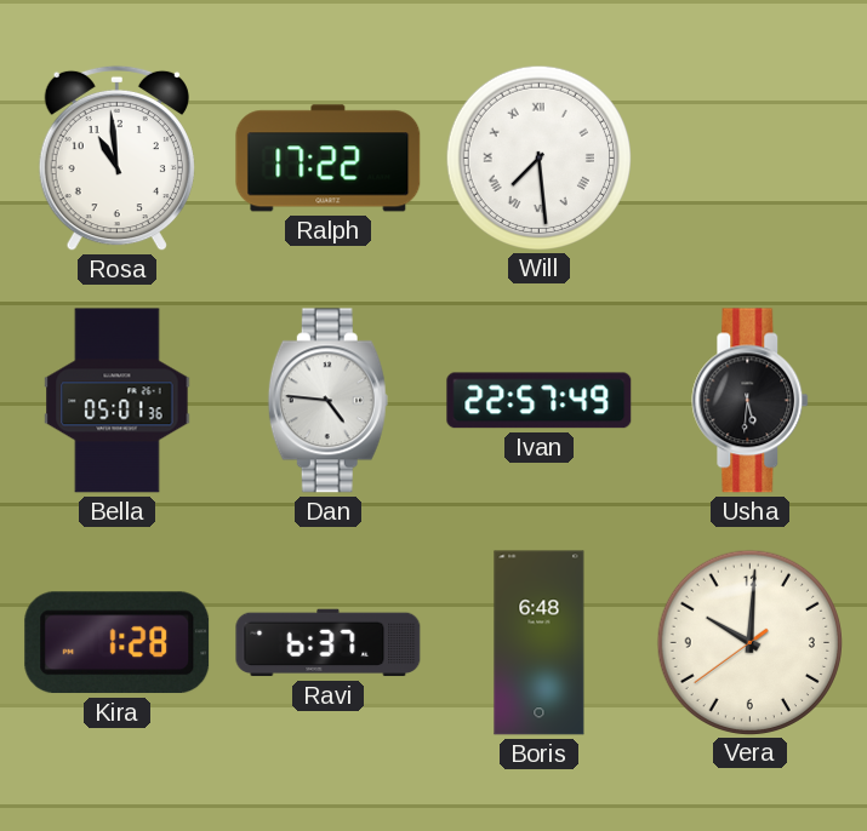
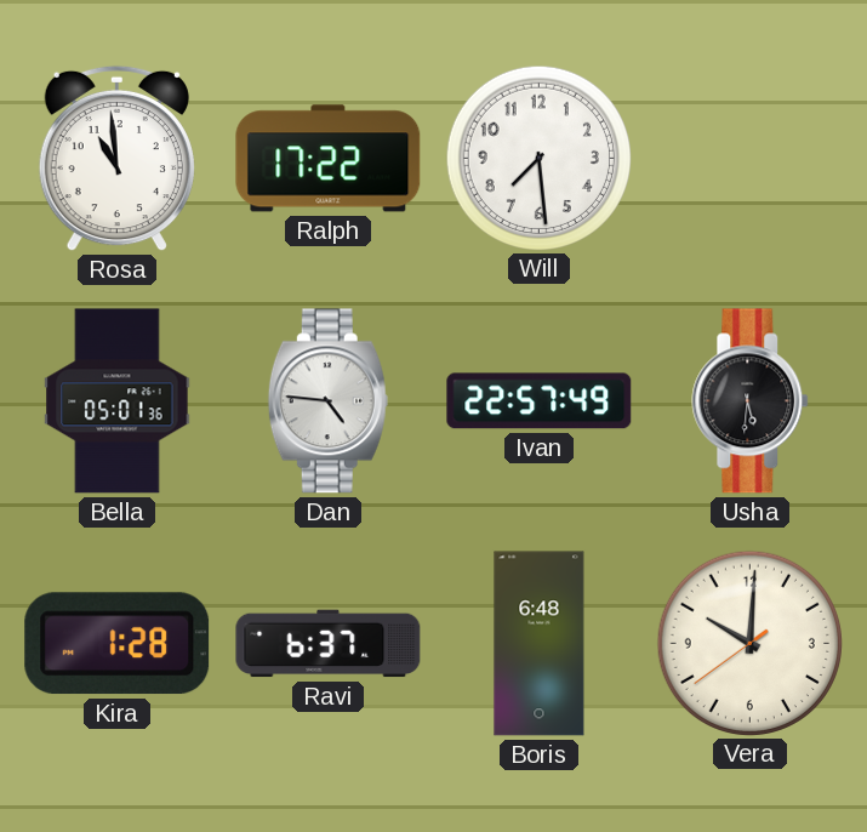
Will numerals: Roman -> Arabic
